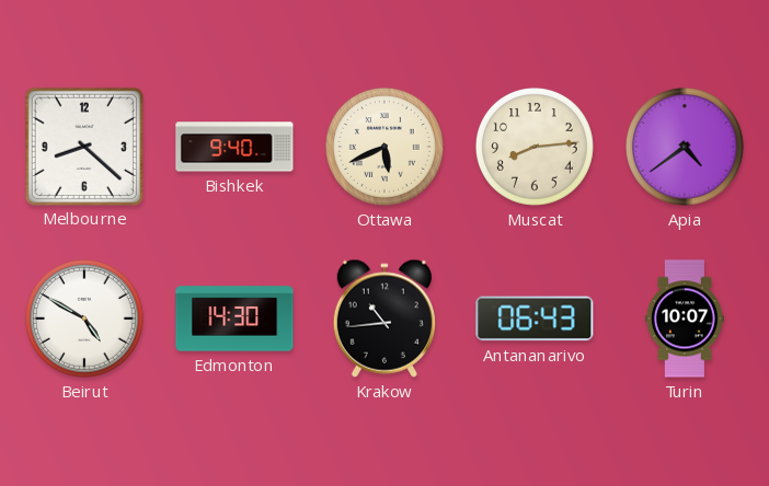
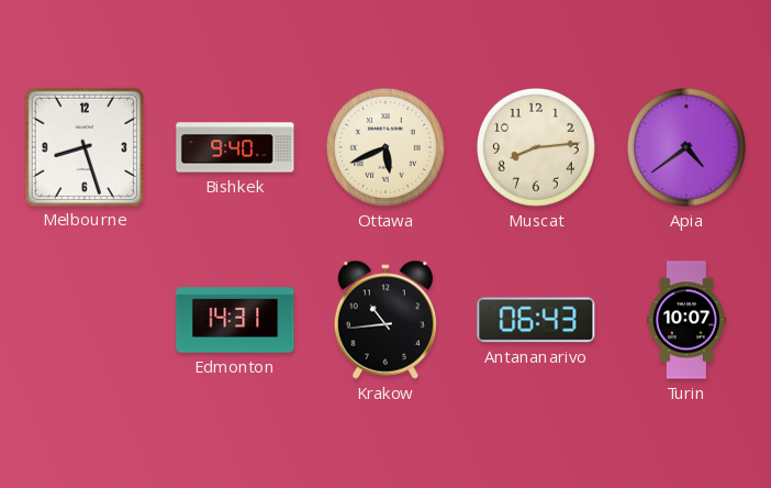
Melbourne: 8:22 -> 8:27
Beirut: 4:50 -> none
Edmonton: 14:30 -> 14:31
